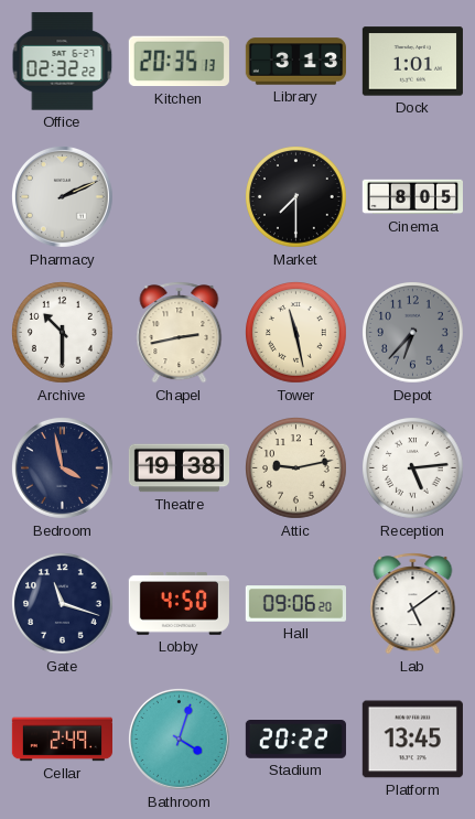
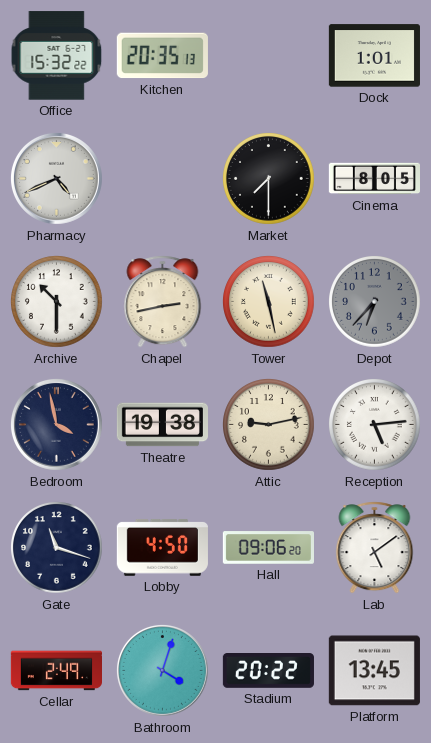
Office: 02:32 -> 15:32
Library: 3:13 -> none
Pharmacy: 2:11 -> 4:41
